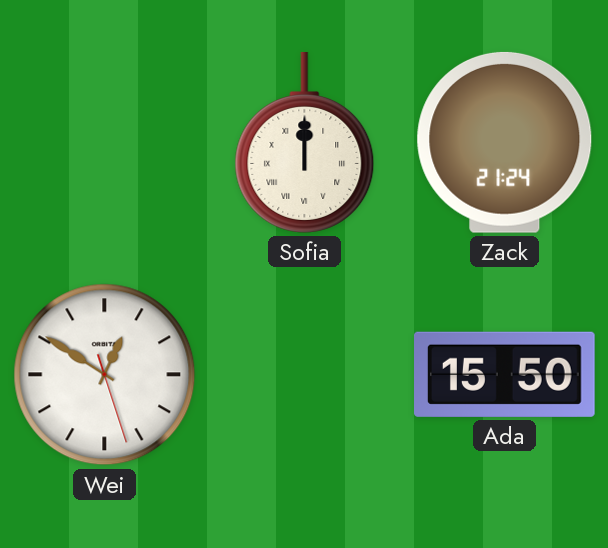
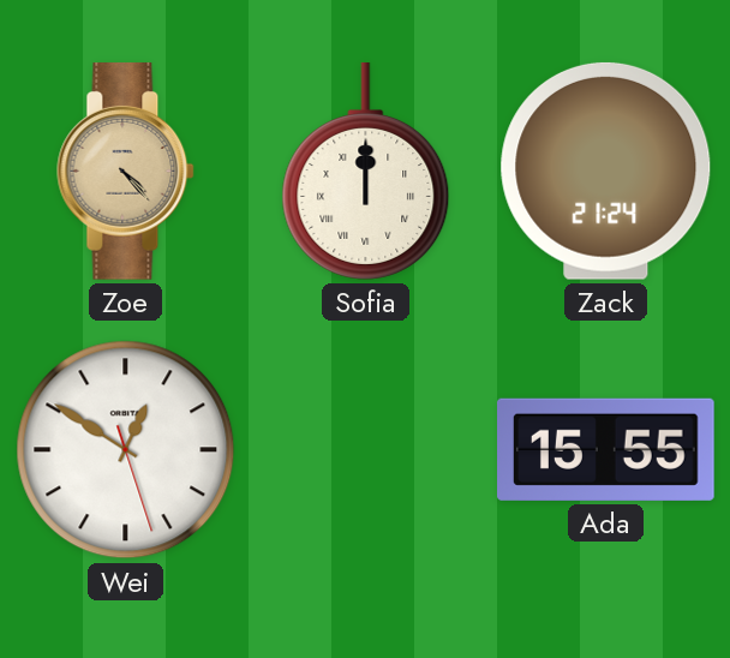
Zoe: none -> 4:23
Ada: 15:50 -> 15:55
